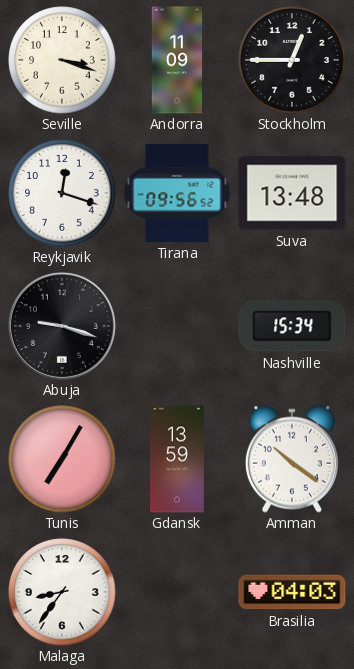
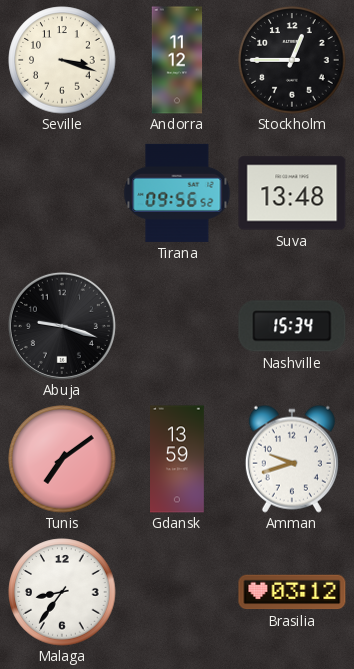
Andorra: 11:09 -> 11:12
Reykjavik: 12:18 -> none
Tunis: 7:05 -> 7:09
Amman: 10:21 -> 9:42
Brasilia: 04:03 -> 03:12
